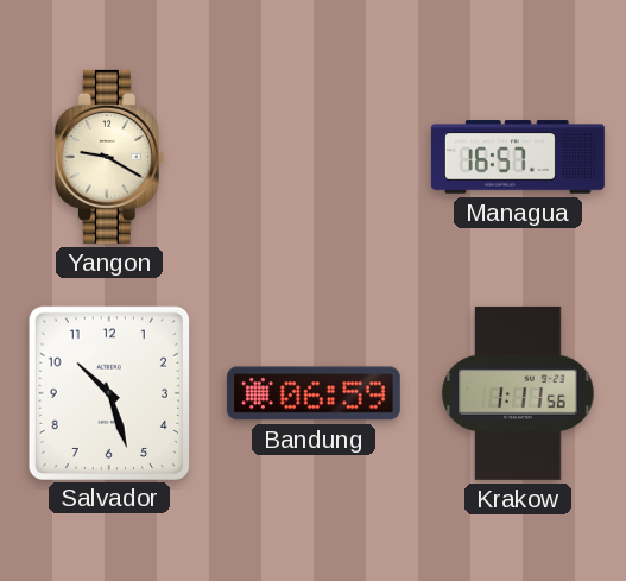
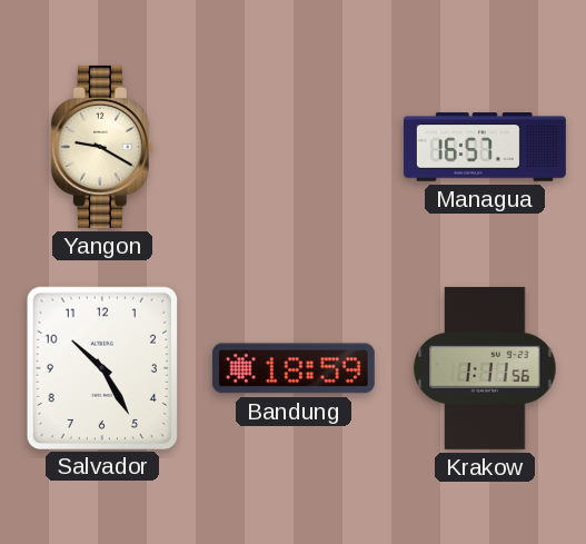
Salvador: 10:27 -> 10:25
Bandung: 06:59 -> 18:59
